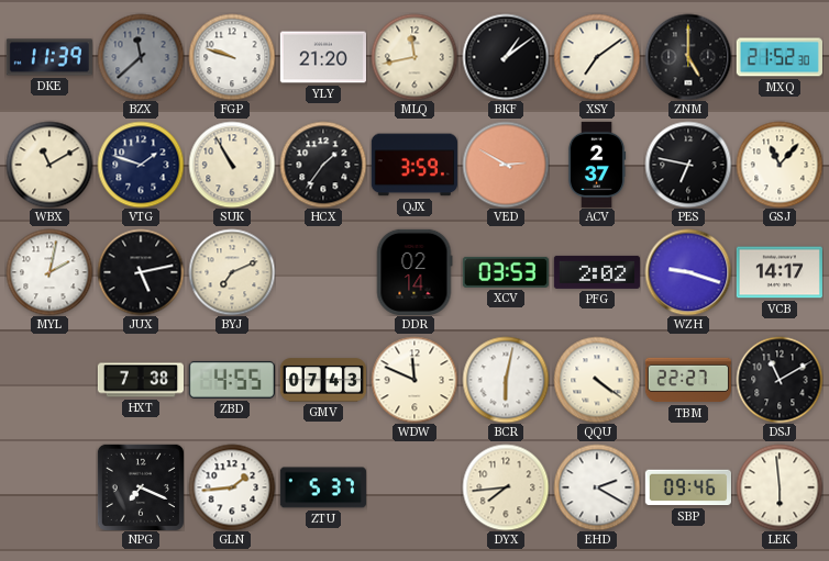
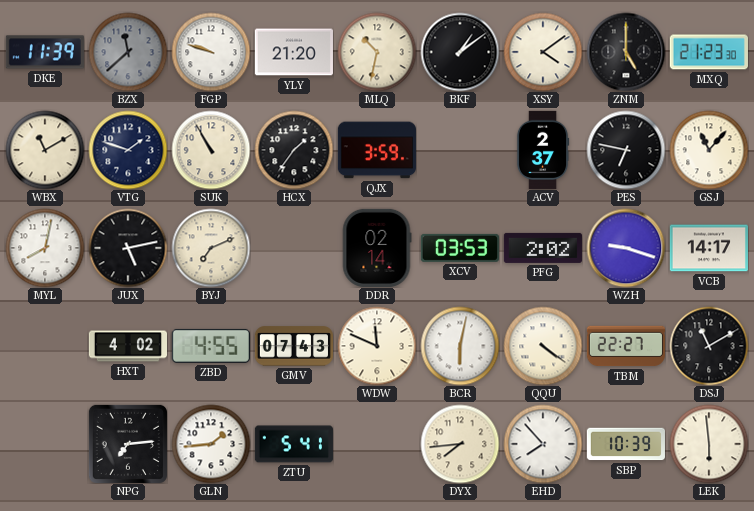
MLQ: 11:43 -> 10:32
XSY: 7:09 -> 4:09
MXQ: 21:52 -> 21:23
VED: 2:50 -> none
MYL: 2:02 -> 8:02
HXT: 7:38 -> 4:02
NPG: 7:19 -> 7:14
ZTU: 5:37 -> 5:41
EHD: 2:20 -> 7:53
SBP: 09:46 -> 10:39
